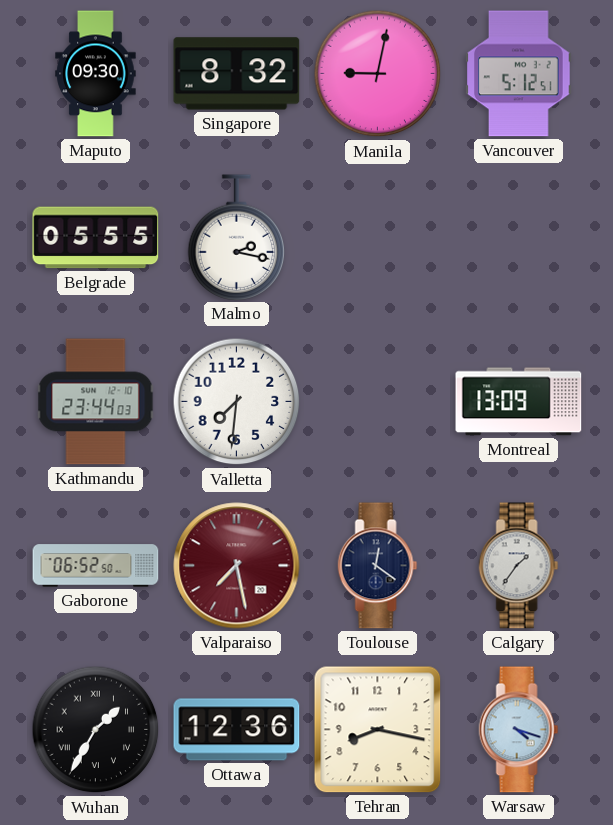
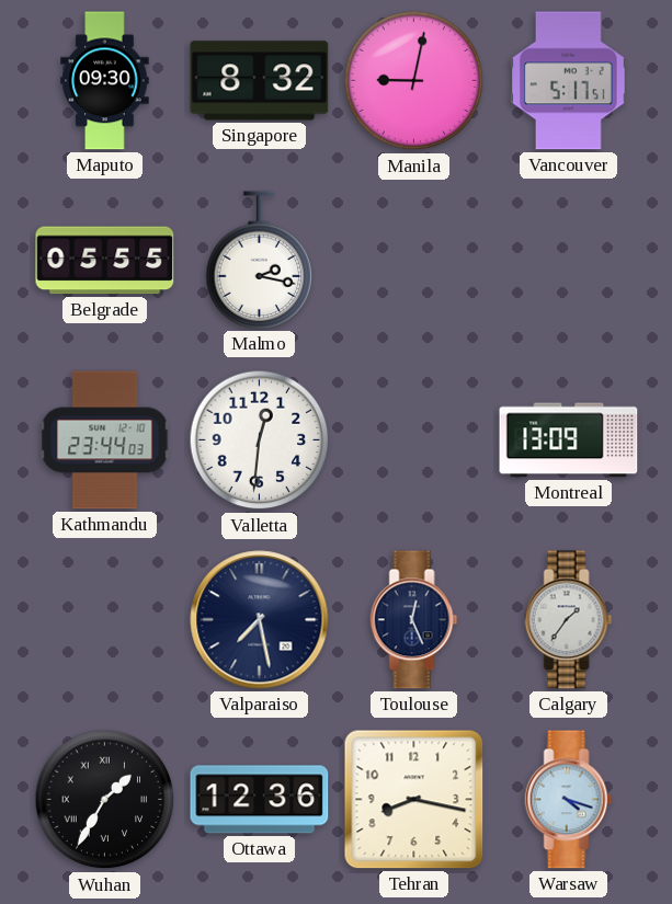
Vancouver: 5:12 -> 5:17
Valletta: 7:31 -> 12:31
Gaborone: 06:52 -> none
Valparaiso dial: burgundy -> navy
Toulouse: 12:21 -> 12:26
